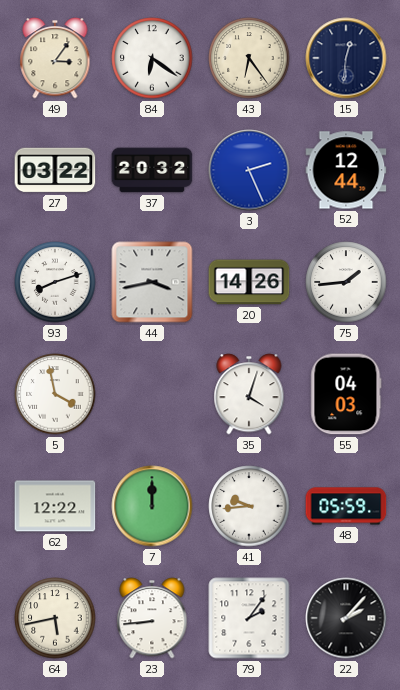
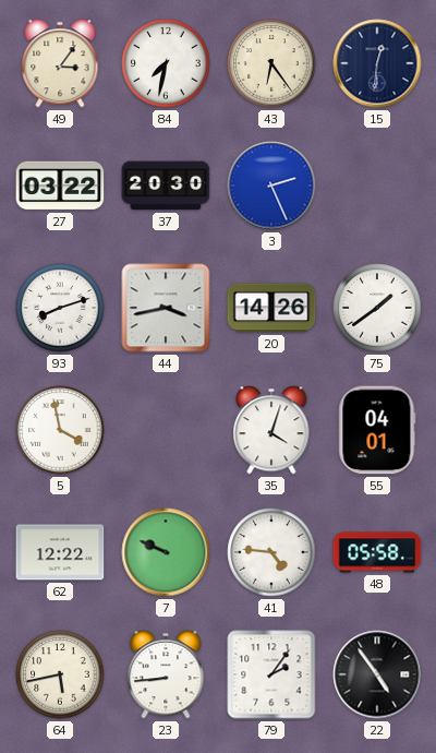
84: 6:21 -> 7:32
37: 20:32 -> 20:30
52: 12:44 -> none
75: 1:44 -> 1:39
55: 04:03 -> 04:01
7: 12:00 -> 9:49
41: 9:44 -> 4:46
48: 05:59 -> 05:58
22: 2:07 -> 4:54
